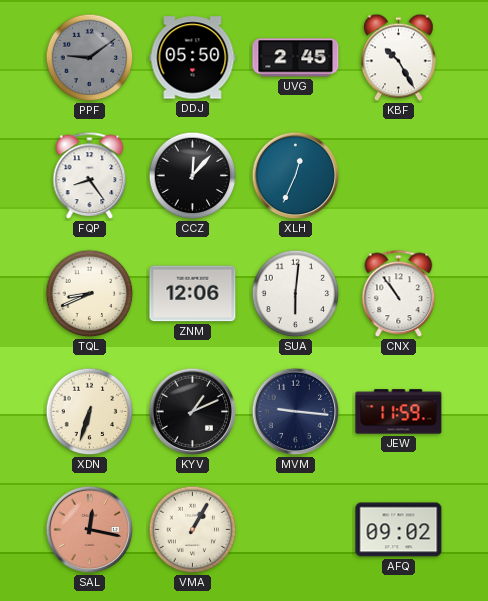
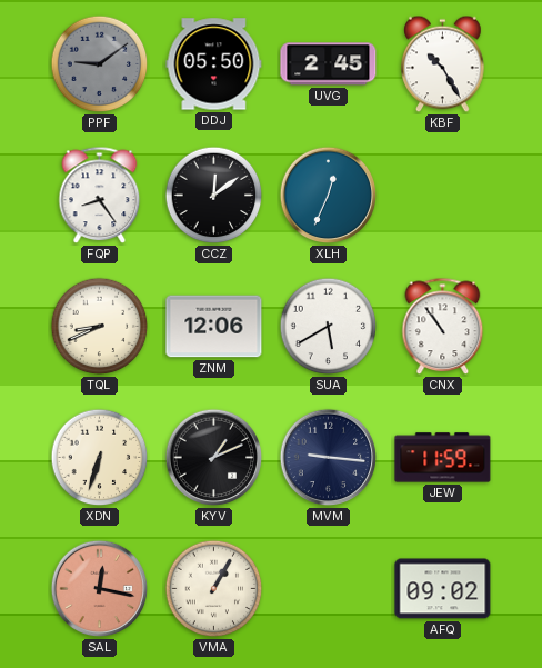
CCZ: 12:07 -> 12:09
SUA: 6:01 -> 5:40
